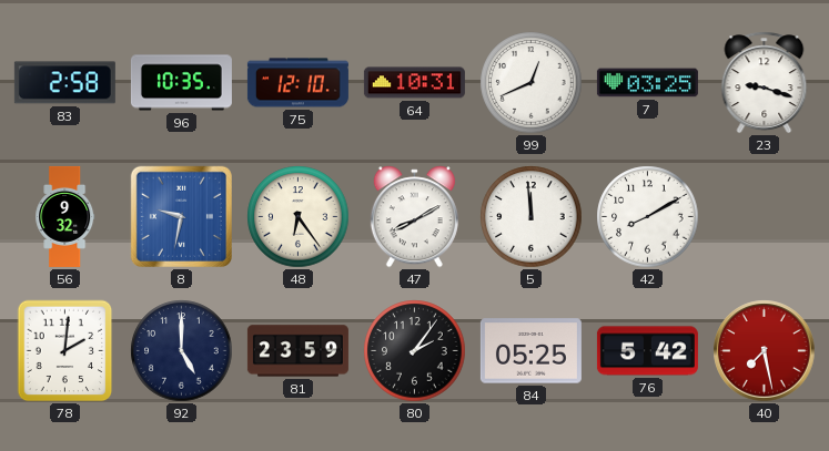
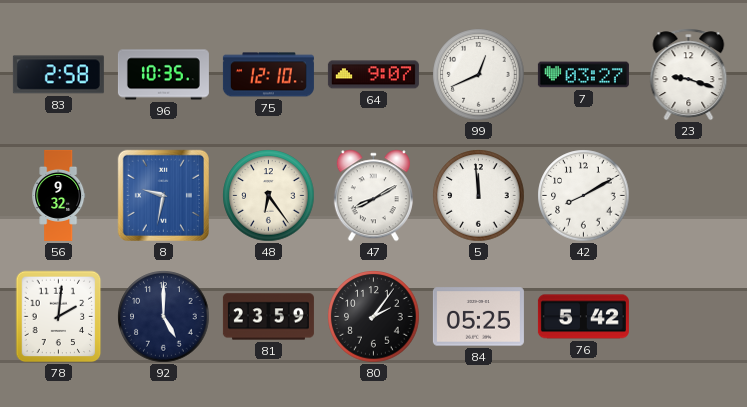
64: 10:31 -> 9:07
7: 03:25 -> 03:27
40: 7:28 -> none
